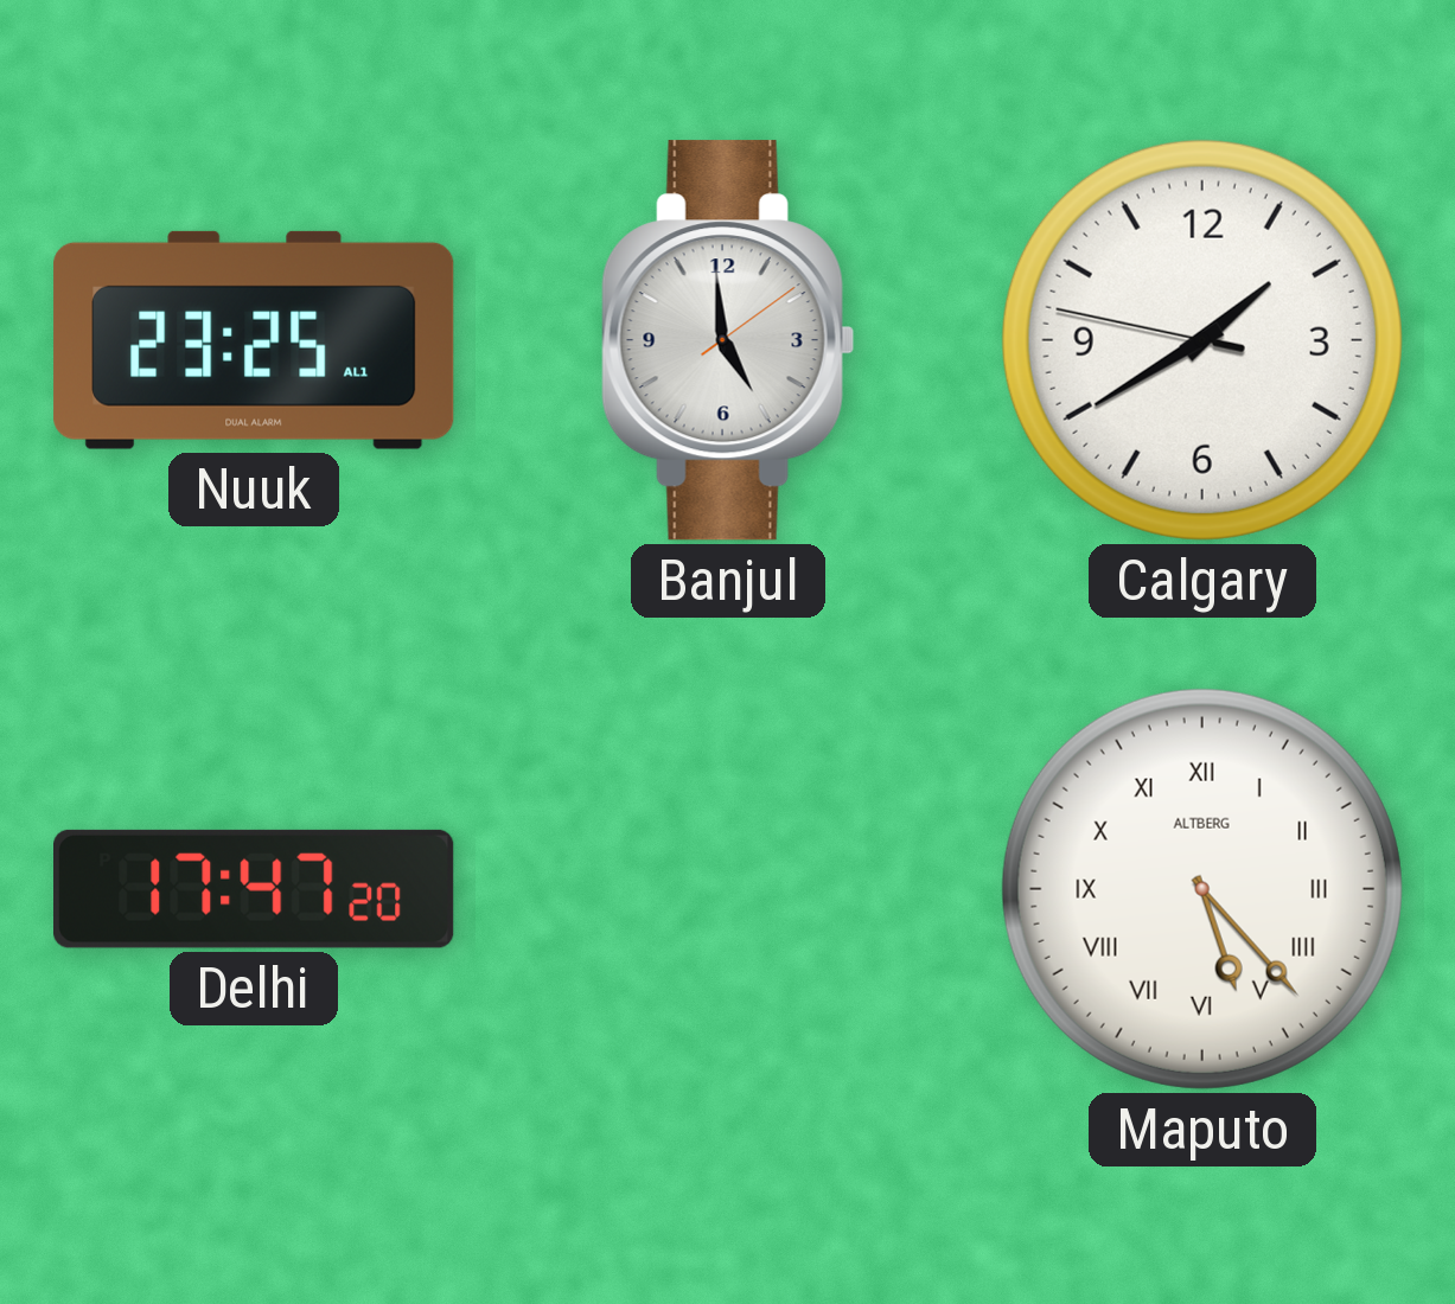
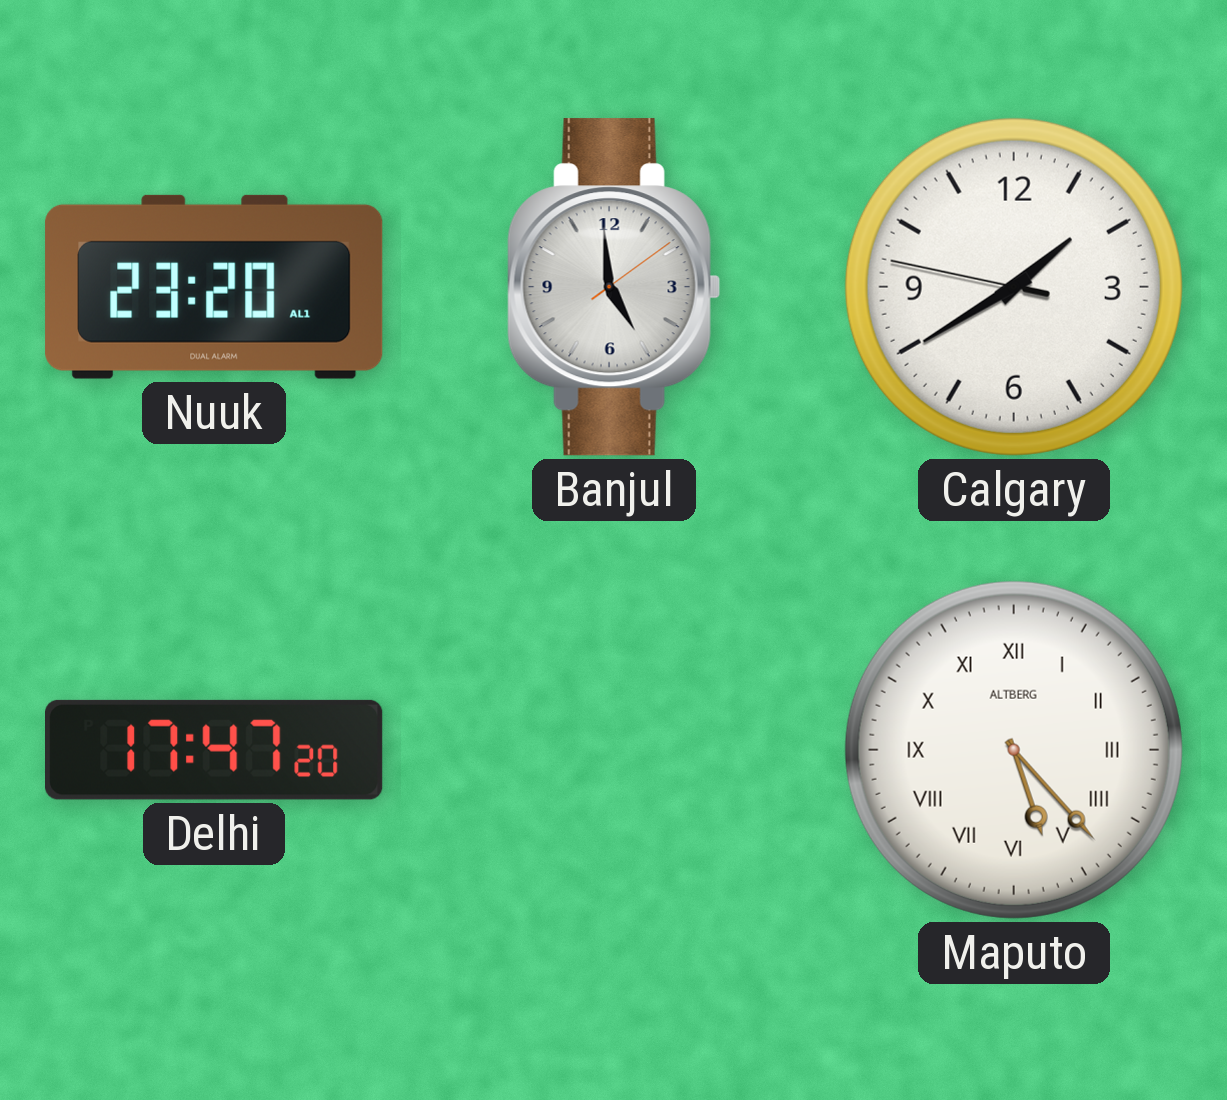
Nuuk: 23:25 -> 23:20
